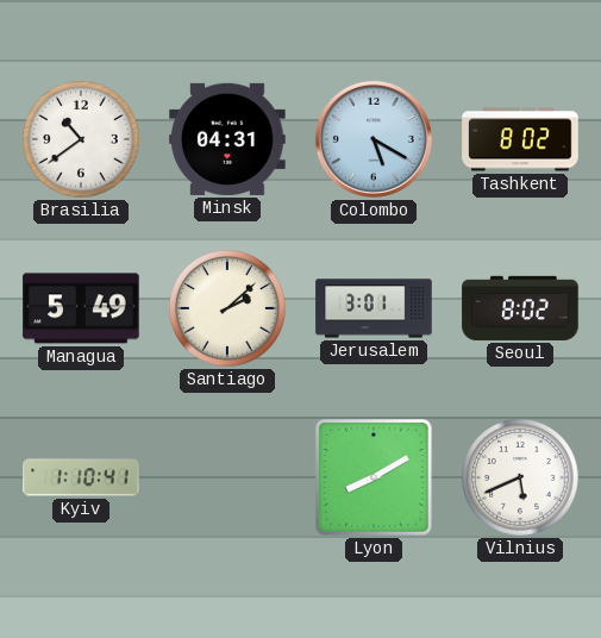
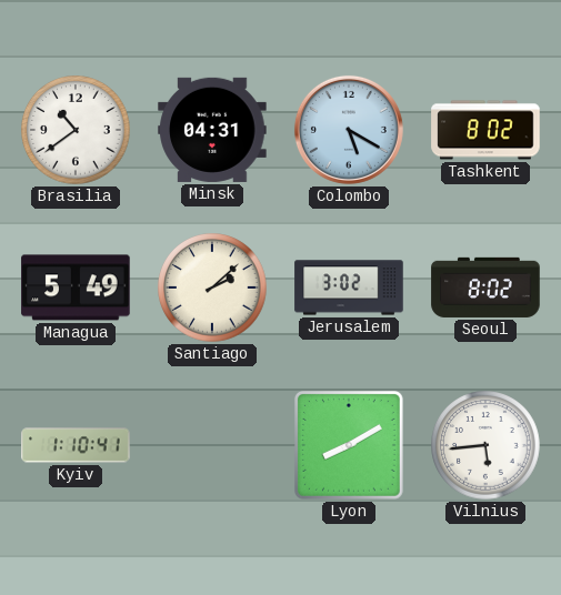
Jerusalem: 3:01 -> 3:02
Vilnius: 5:41 -> 5:44
